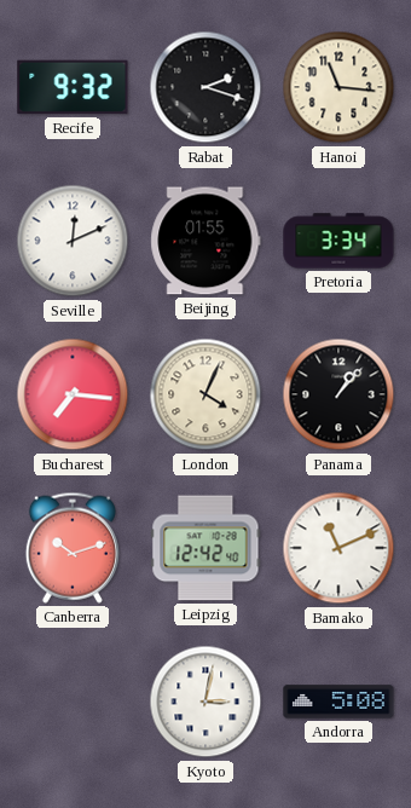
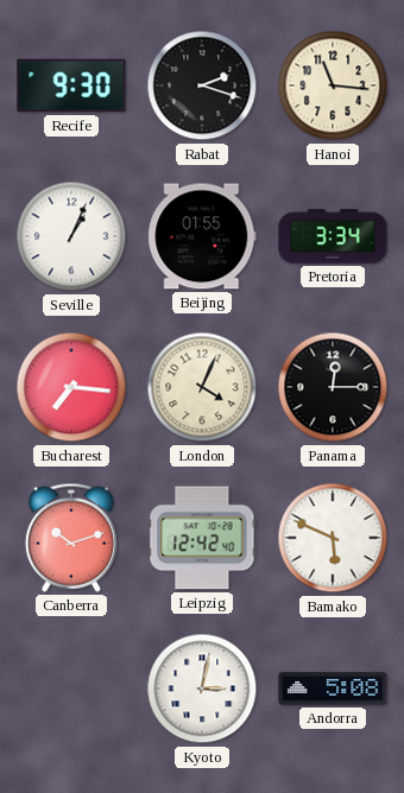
Recife: 9:32 -> 9:30
Seville: 12:11 -> 1:04
Panama: 1:07 -> 12:15
Bamako: 11:11 -> 5:49
